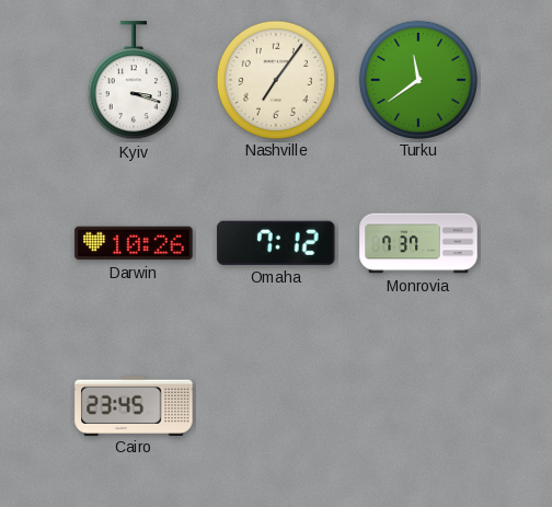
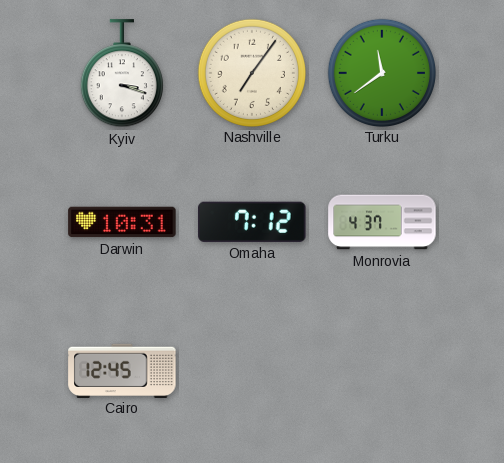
Darwin: 10:26 -> 10:31
Monrovia: 7:37 -> 4:37
Cairo: 23:45 -> 12:45
